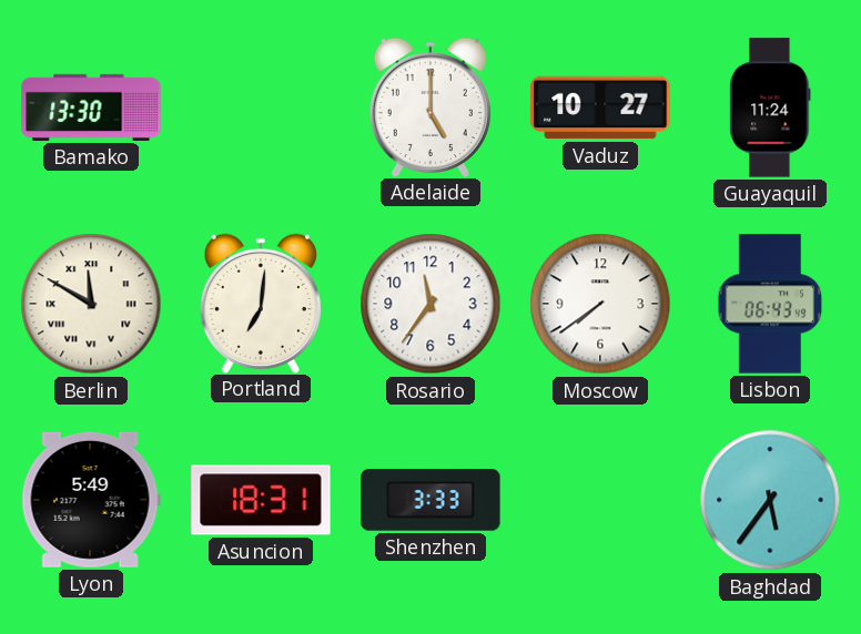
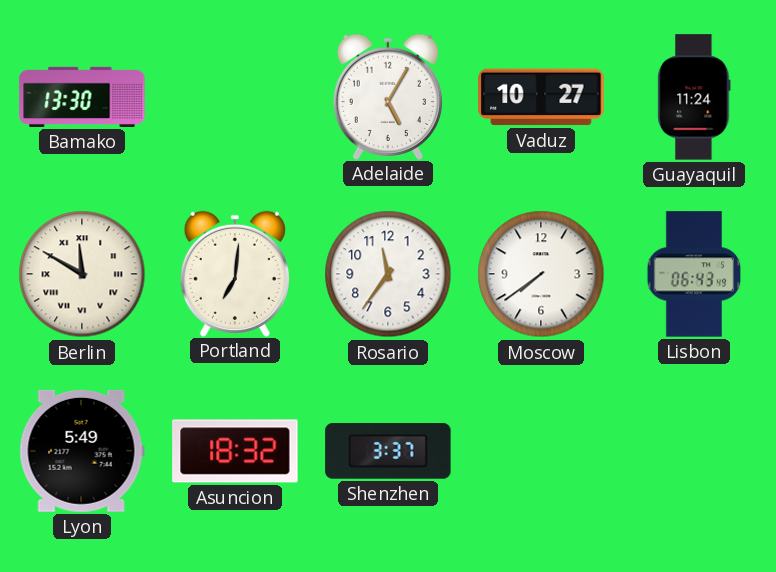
Adelaide: 5:00 -> 5:05
Asuncion: 18:31 -> 18:32
Shenzhen: 3:33 -> 3:37
Baghdad: 5:36 -> none
